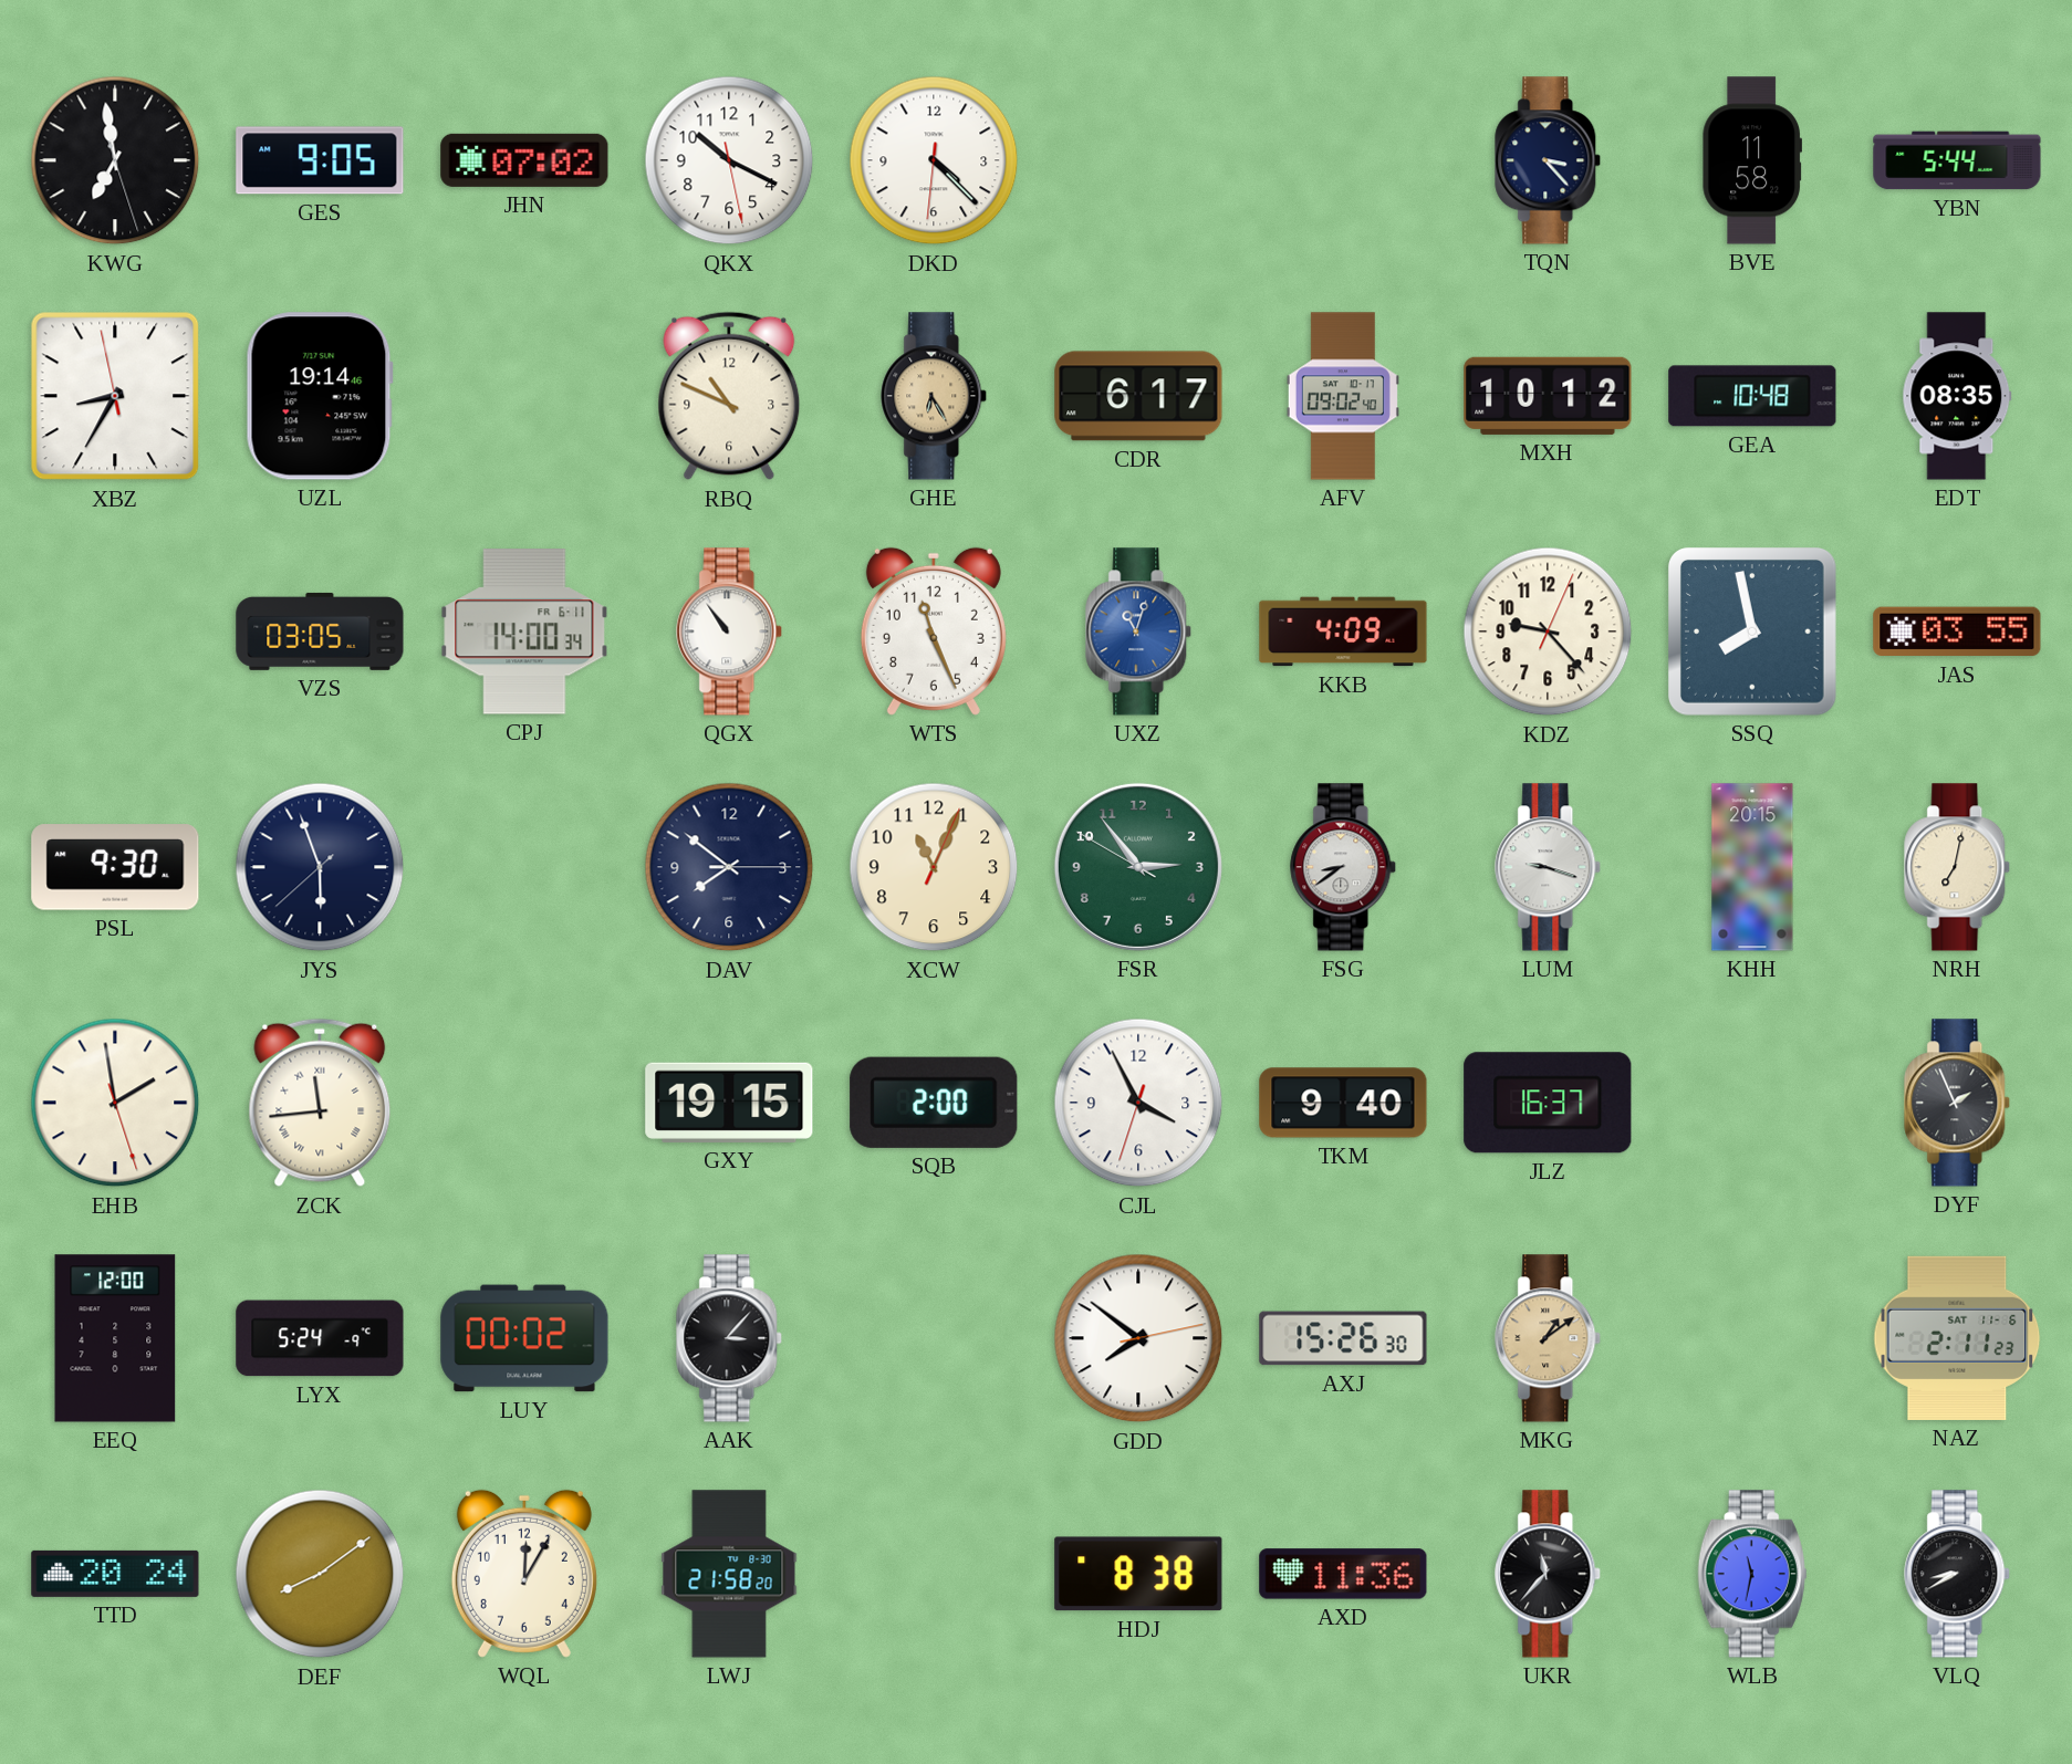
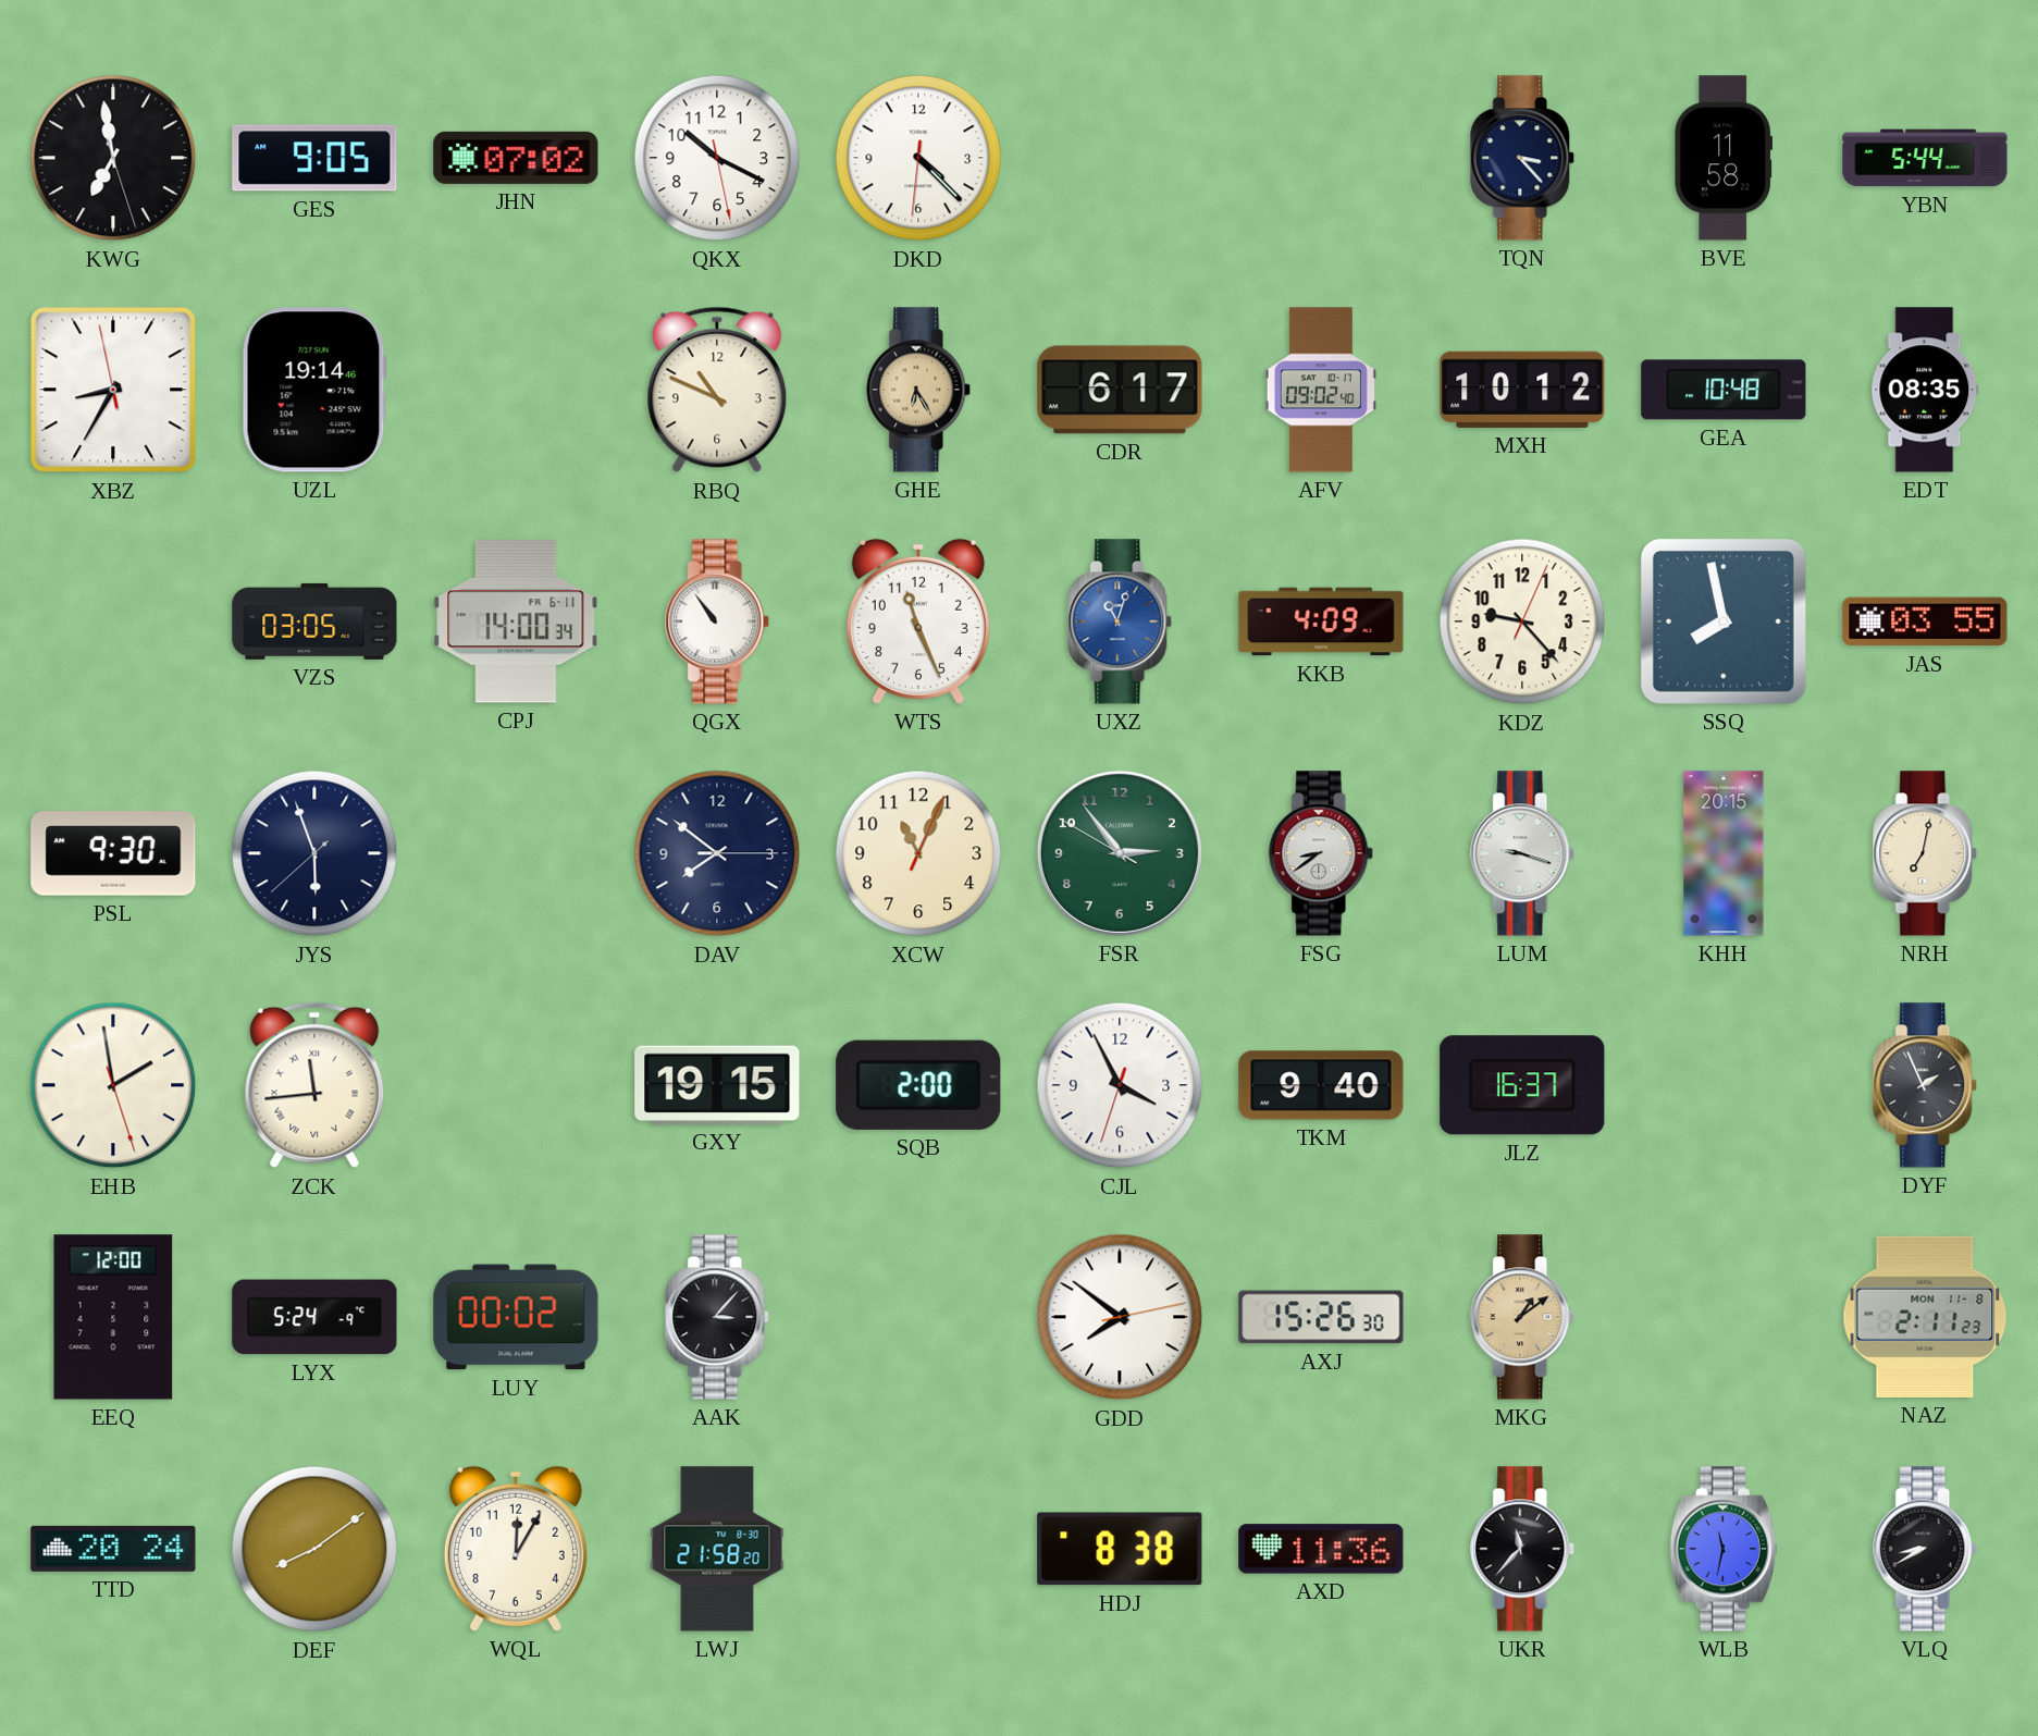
NAZ date: SAT 11-6 -> MON 11-8
